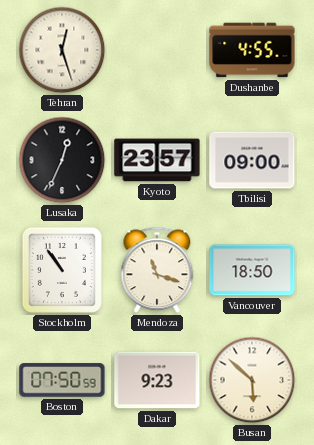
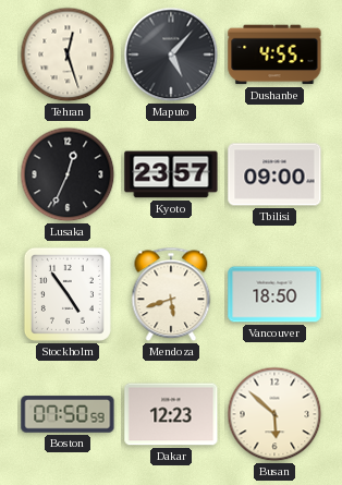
Maputo: none -> 5:07
Stockholm: 10:54 -> 4:54
Mendoza: 11:18 -> 5:42
Dakar: 9:23 -> 12:23
